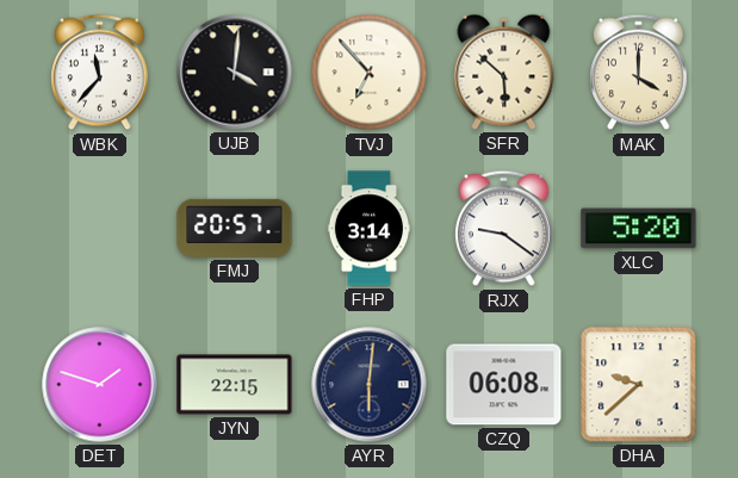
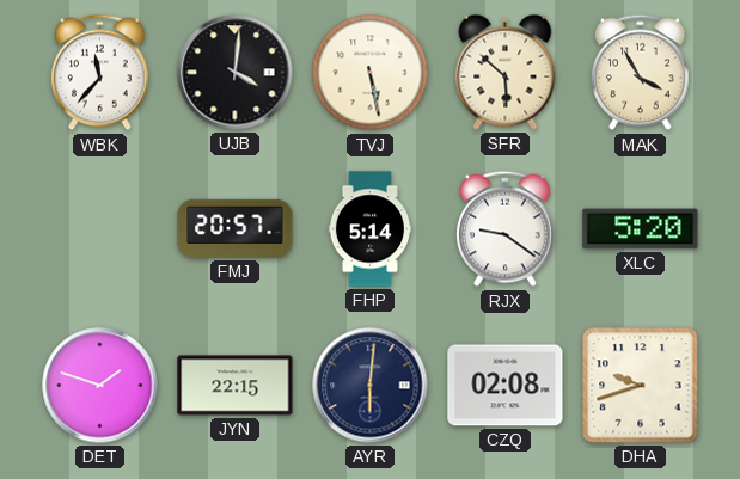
TVJ: 6:53 -> 5:28
MAK: 4:00 -> 3:55
FHP: 3:14 -> 5:14
CZQ: 06:08 -> 02:08
DHA: 9:38 -> 9:42
